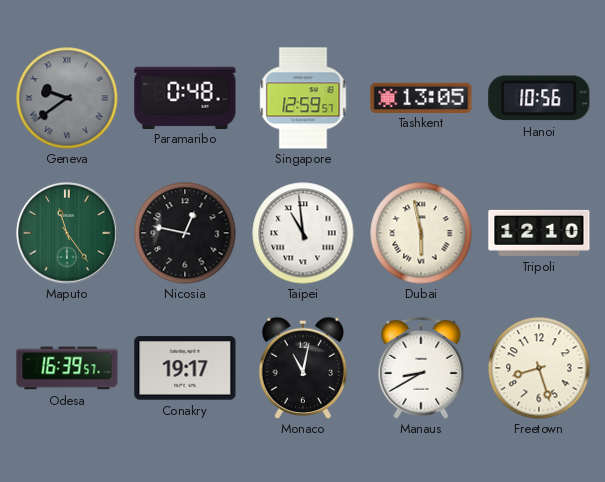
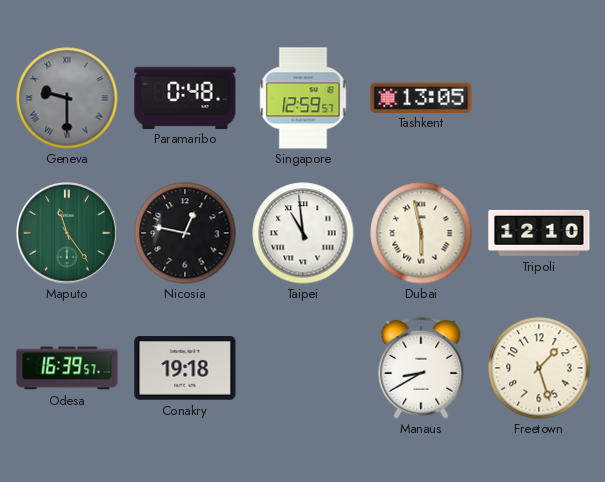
Geneva: 9:39 -> 9:30
Hanoi: 10:56 -> none
Conakry: 19:17 -> 19:18
Monaco: 11:02 -> none
Freetown: 8:27 -> 1:27
